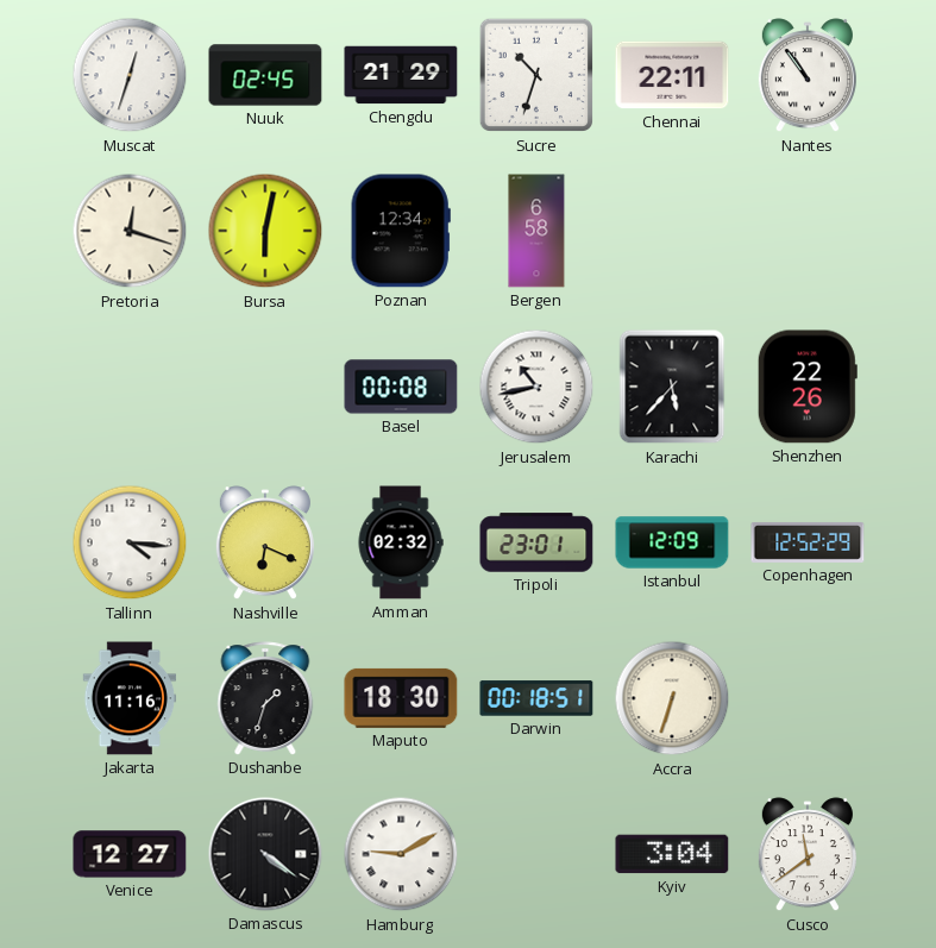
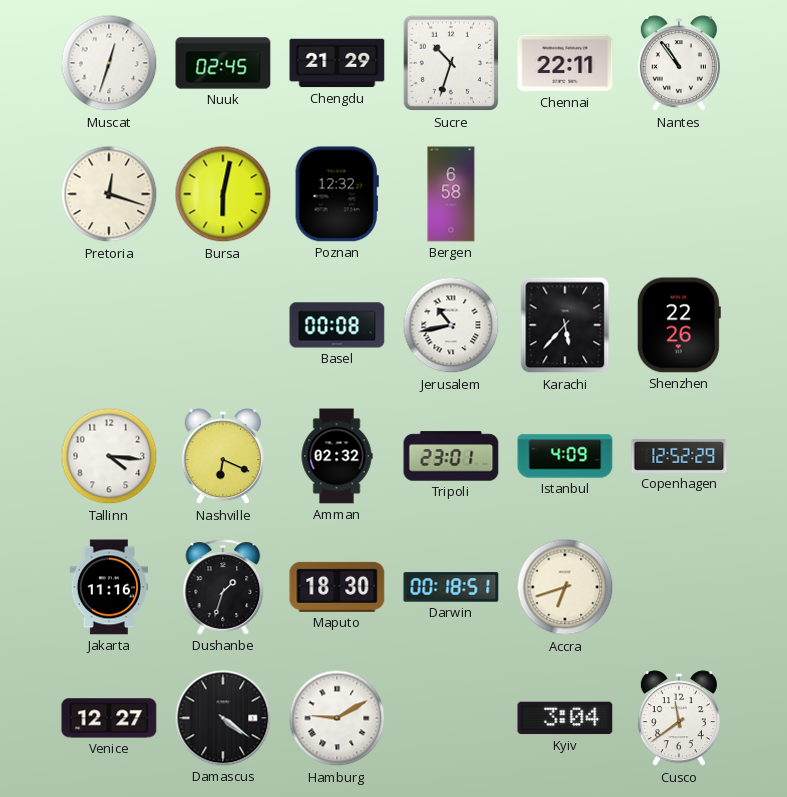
Poznan: 12:34 -> 12:32
Istanbul: 12:09 -> 4:09
Accra: 6:33 -> 6:42
